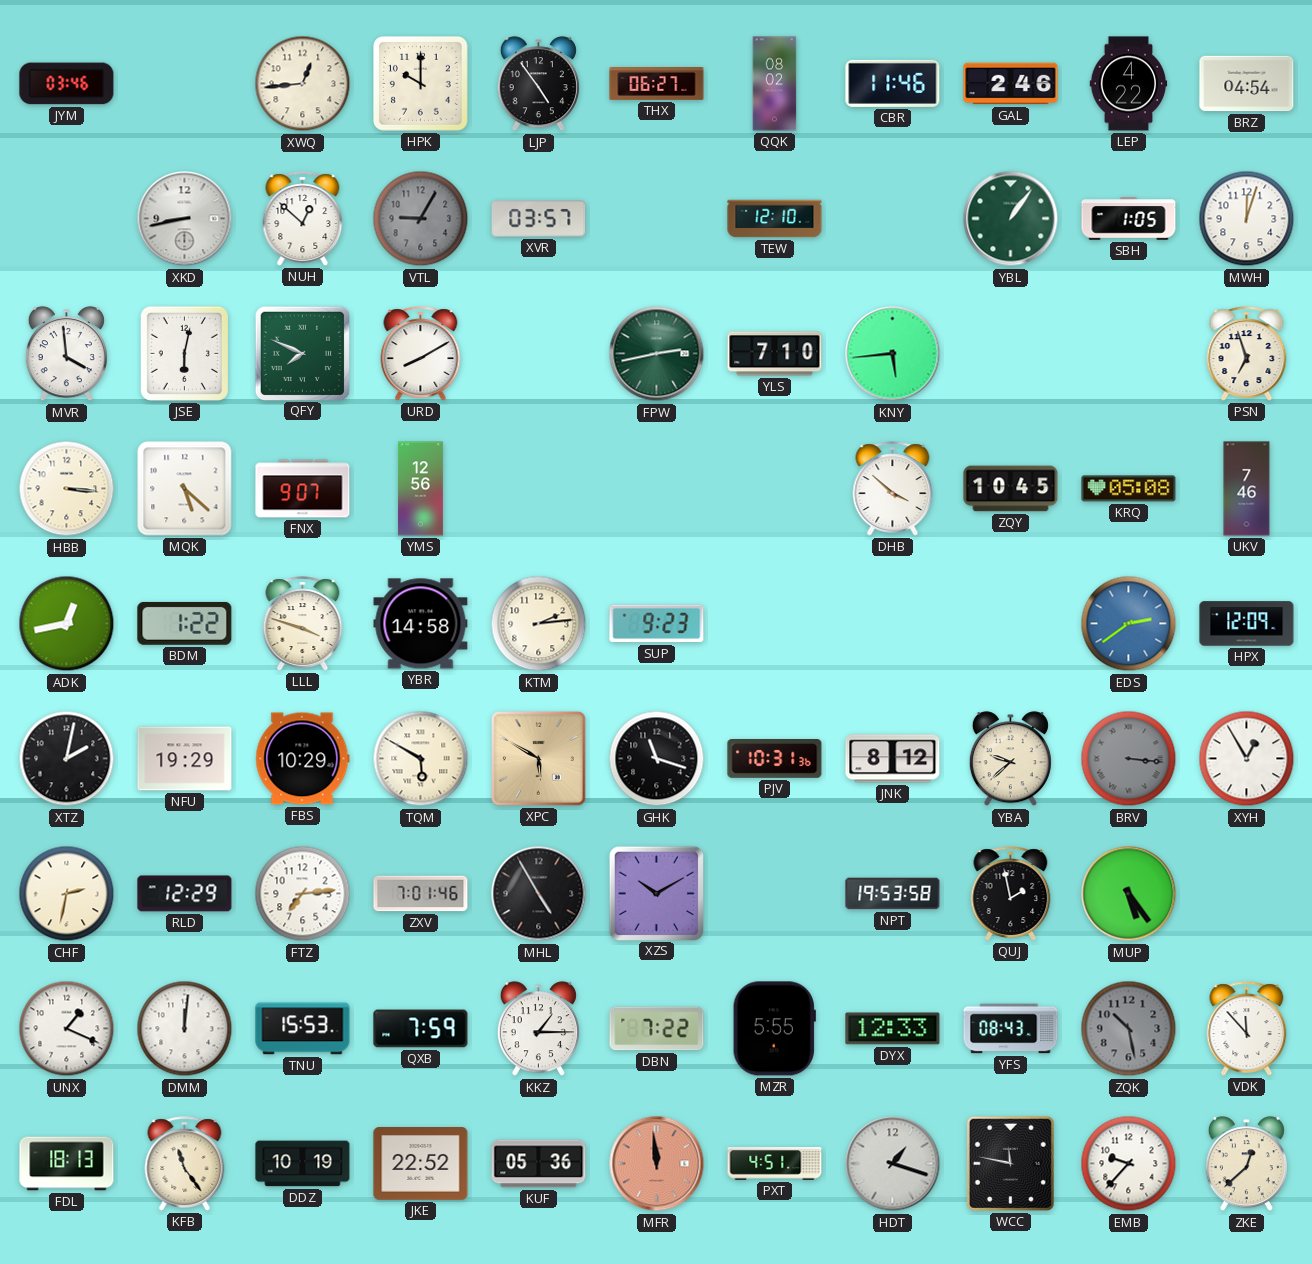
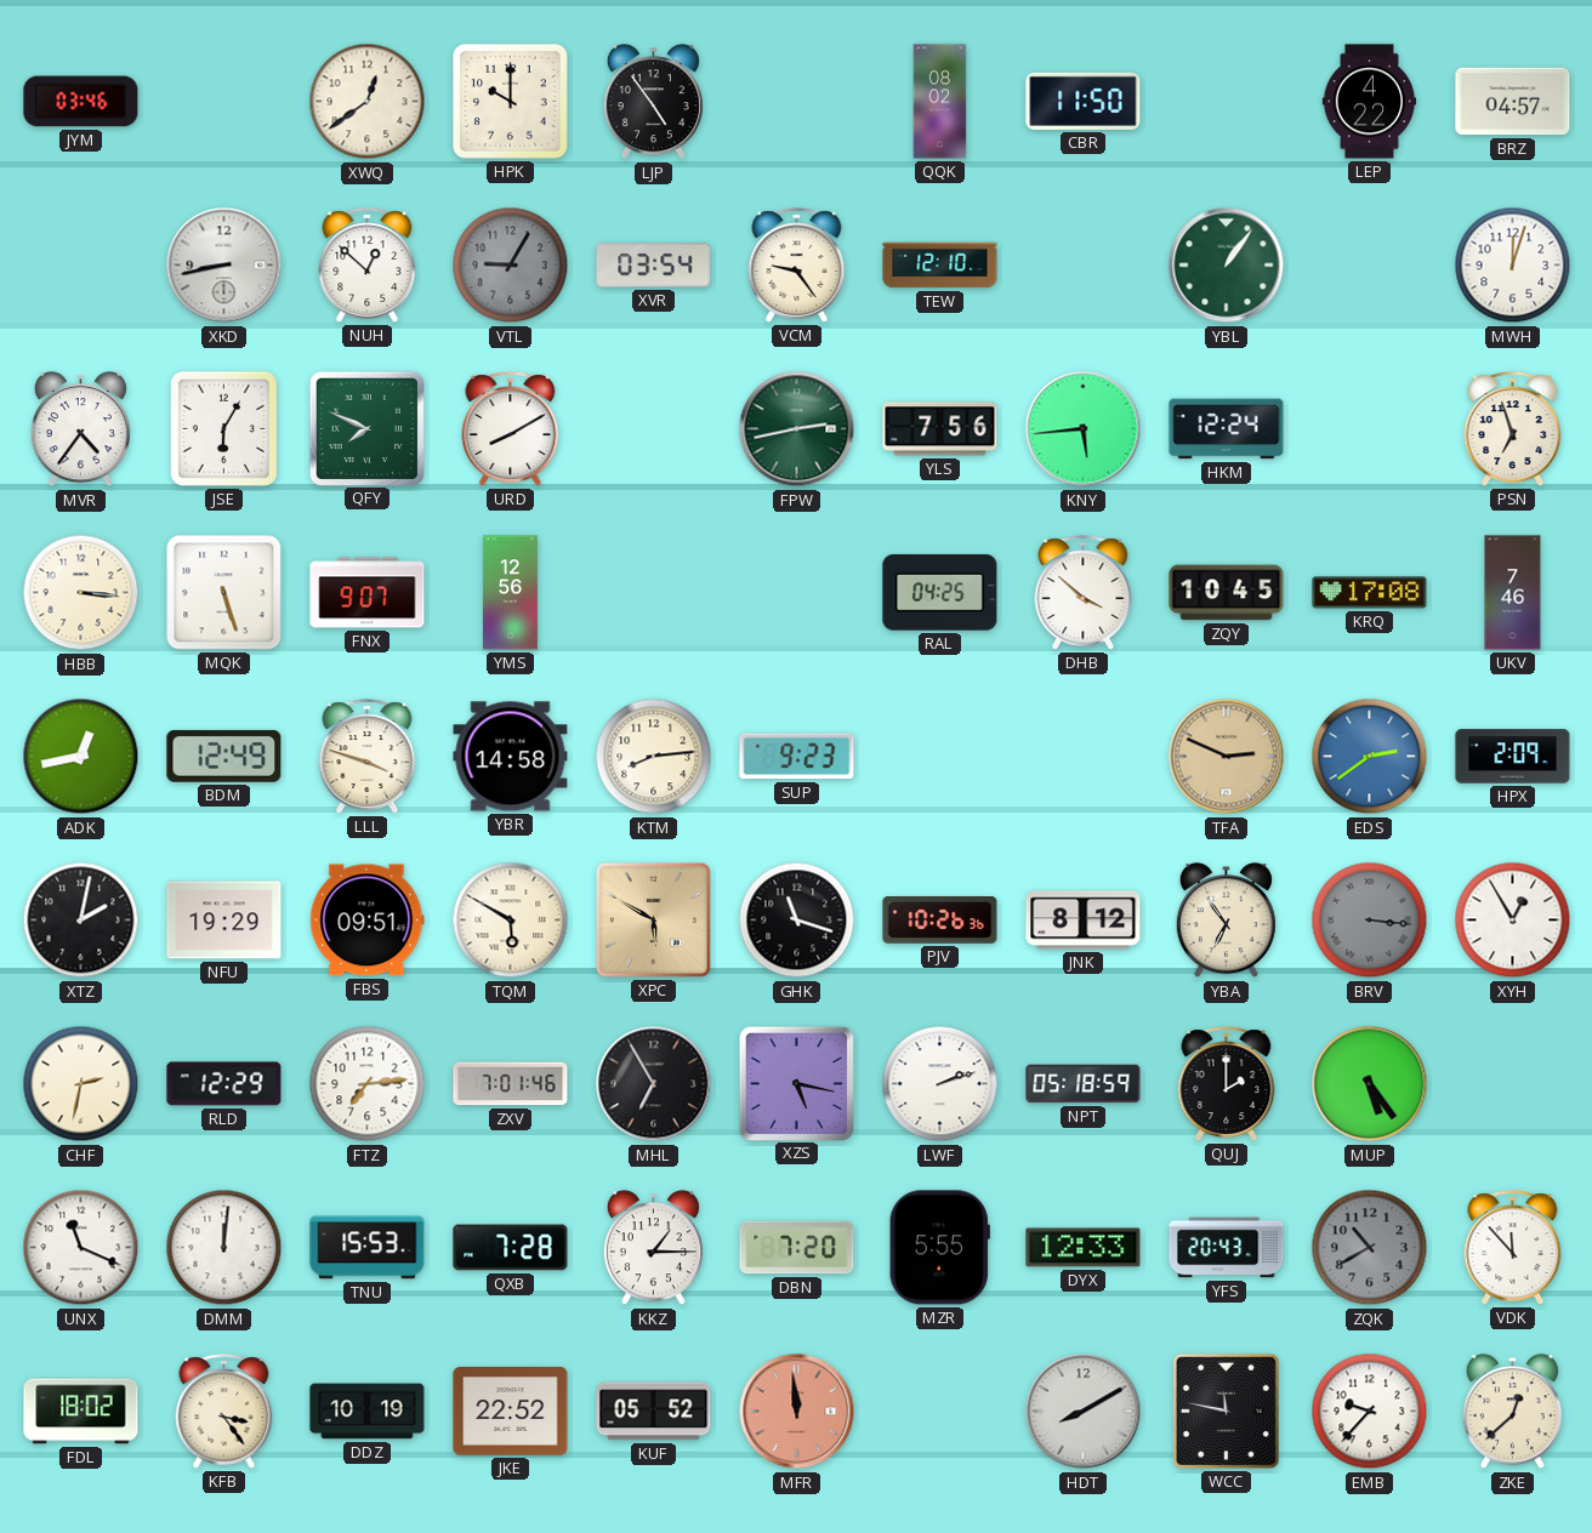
XWQ: 12:44 -> 12:39
THX: 06:27 -> none
CBR: 11:46 -> 11:50
GAL: 2:46 -> none
BRZ: 04:54 -> 04:57
XVR: 03:57 -> 03:54
VCM: none -> 9:24
SBH: 1:05 -> none
MVR: 3:59 -> 4:36
JSE: 6:02 -> 6:05
YLS: 7:10 -> 7:56
HKM: none -> 12:24
MQK: 5:22 -> 5:27
RAL: none -> 04:25
KRQ: 05:08 -> 17:08
BDM: 1:22 -> 12:49
KTM: 2:14 -> 8:14
TFA: none -> 2:49
HPX: 12:09 -> 2:09
FBS: 10:29 -> 09:51
PJV: 10:31 -> 10:26
YBA: 9:38 -> 6:54
MHL: 4:55 -> 6:55
XZS: 10:10 -> 5:17
LWF: none -> 2:12
NPT: 19:53 -> 05:18
QUJ: 1:58 -> 2:00
UNX: 1:19 -> 11:19
QXB: 7:59 -> 7:28
DBN: 7:22 -> 7:20
YFS: 08:43 -> 20:43
ZQK: 10:28 -> 10:40
FDL: 18:13 -> 18:02
KFB: 11:24 -> 3:24
KUF: 05:36 -> 05:52
PXT: 4:51 -> none
HDT: 1:18 -> 8:10
